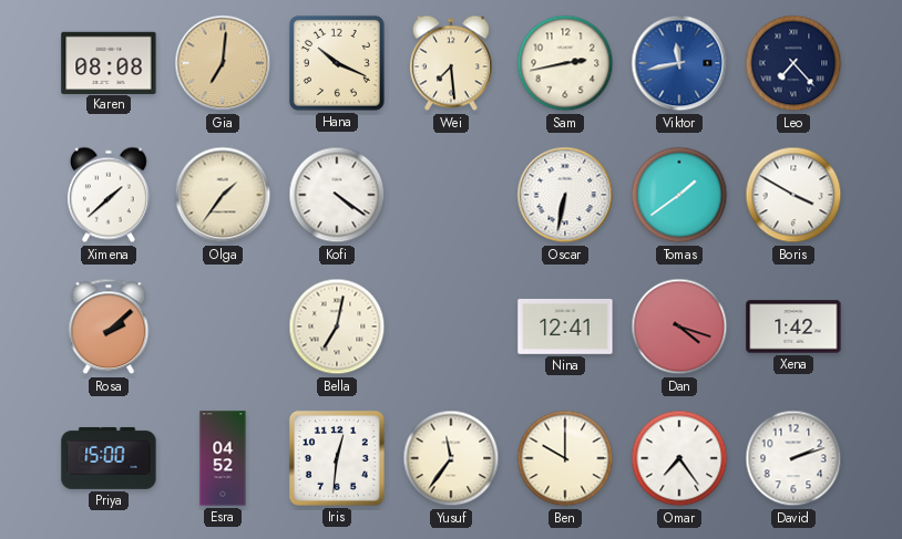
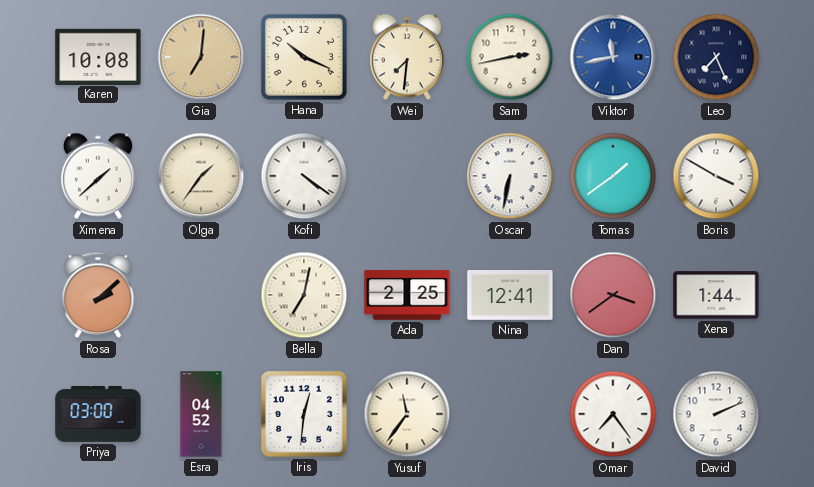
Karen: 08:08 -> 10:08
Wei: 7:29 -> 7:31
Leo: 7:23 -> 7:26
Ada: none -> 2:25
Dan: 4:18 -> 3:39
Xena: 1:42 -> 1:44
Priya: 15:00 -> 03:00
Ben: 10:00 -> none
David: 2:12 -> 2:11
